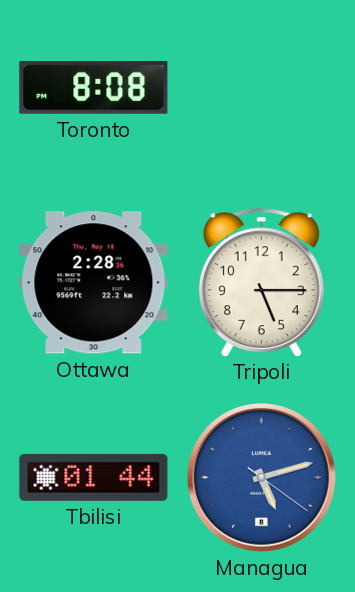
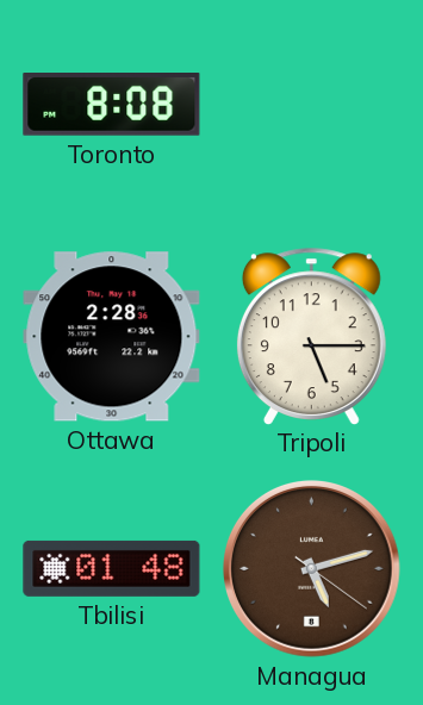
Tbilisi: 01:44 -> 01:48
Managua dial: blue -> brown
